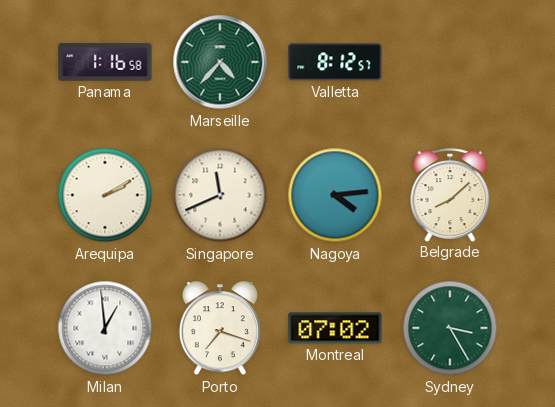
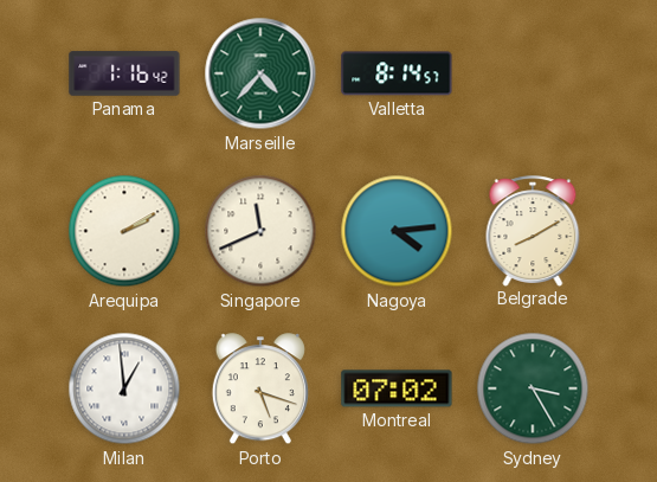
Panama: 1:16:58 -> 1:16:42
Valletta: 8:12 -> 8:14
Belgrade: 8:08 -> 8:10
Porto: 7:18 -> 5:18
